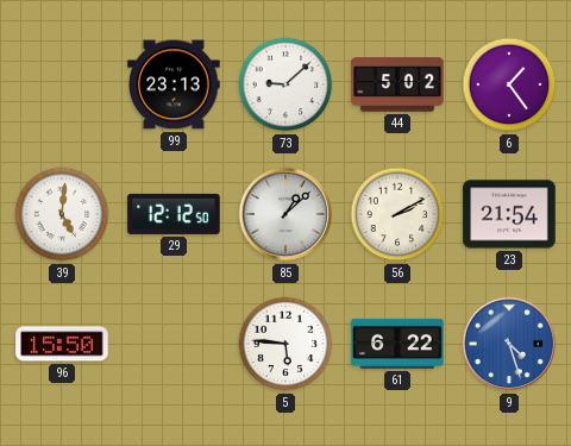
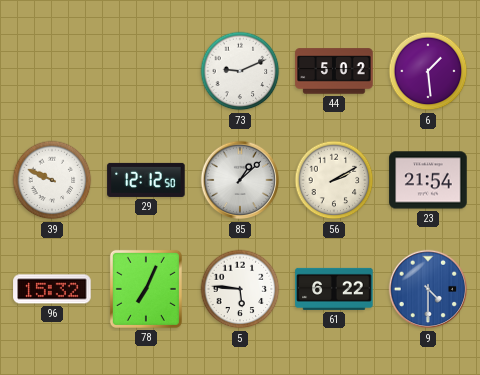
99: 23:13 -> none
73: 9:08 -> 9:11
6: 1:24 -> 1:29
39: 5:01 -> 9:49
96: 15:50 -> 15:32
78: none -> 7:04
9: 4:27 -> 4:30
